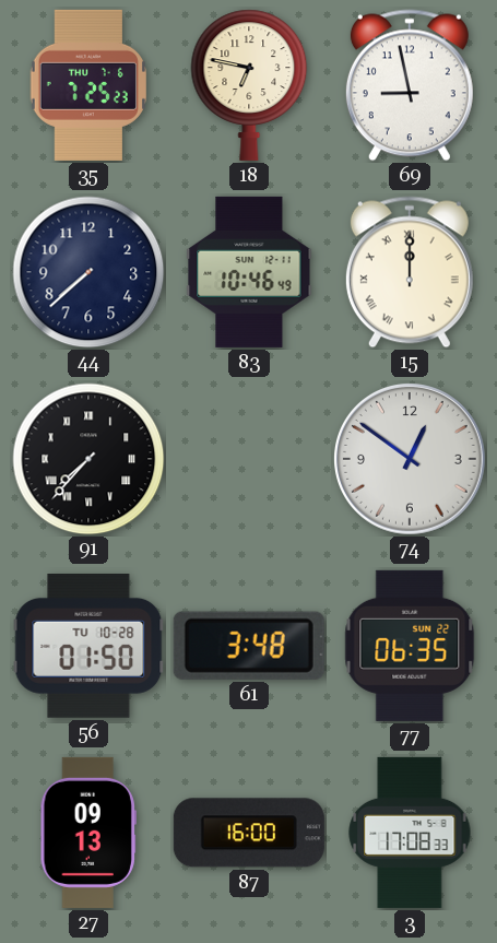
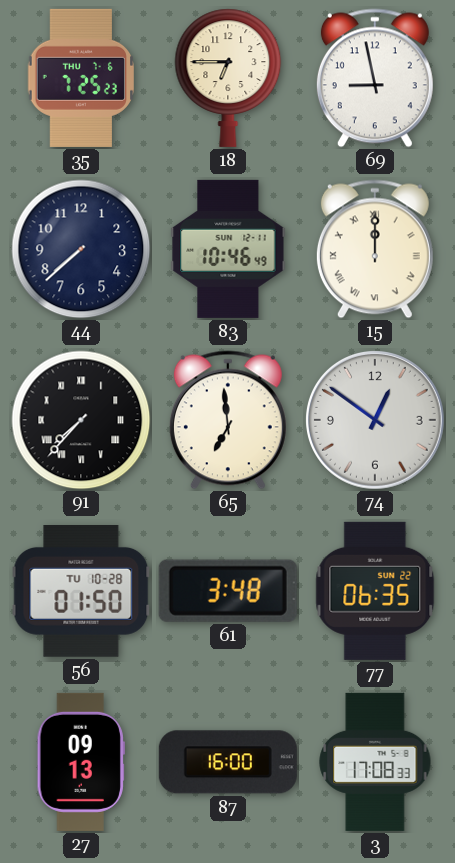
18: 6:47 -> 6:45
65: none -> 6:59
